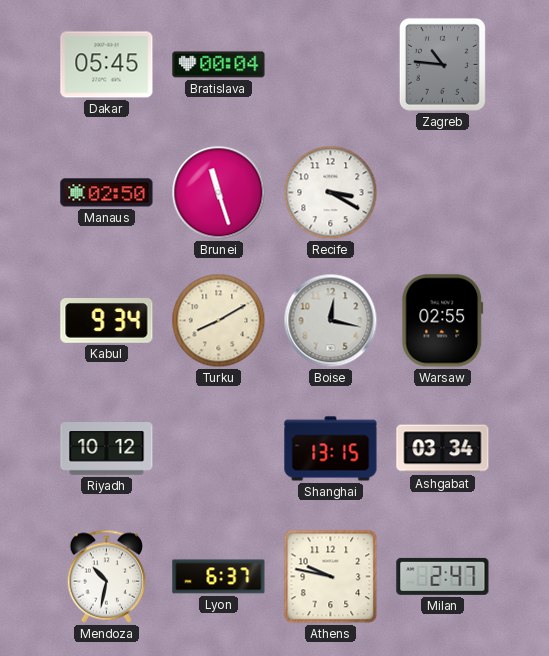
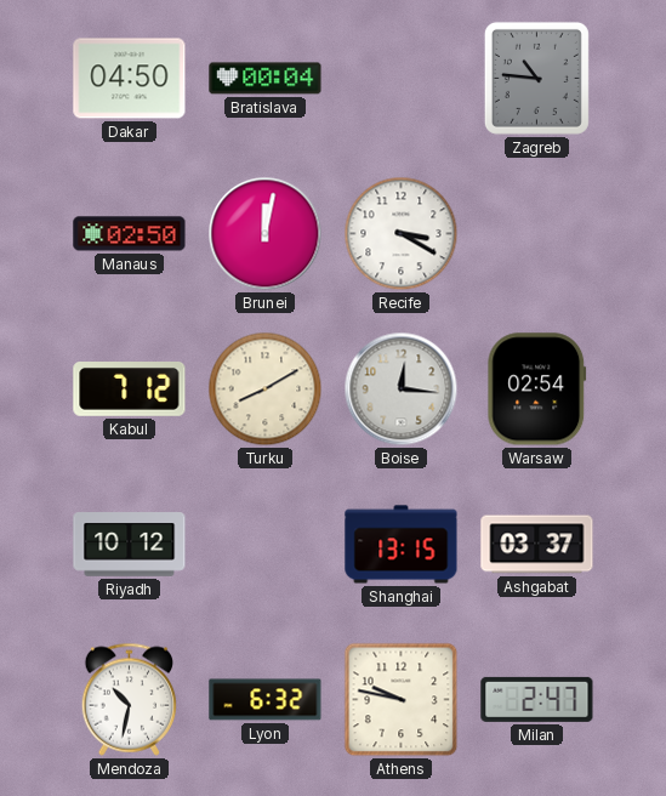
Dakar: 05:45 -> 04:50
Brunei: 11:27 -> 12:02
Kabul: 9:34 -> 7:12
Boise: 12:17 -> 12:16
Warsaw: 02:55 -> 02:54
Ashgabat: 03:34 -> 03:37
Lyon: 6:37 -> 6:32
